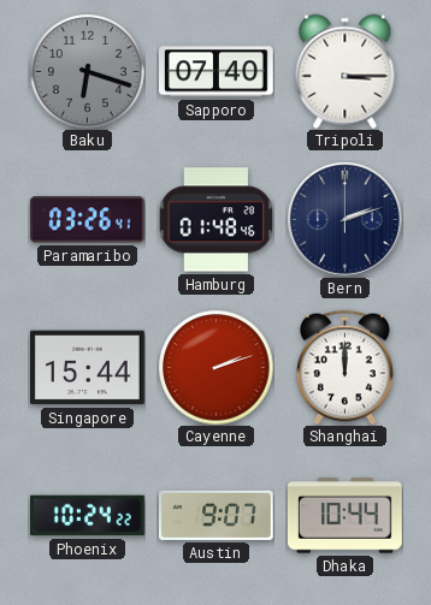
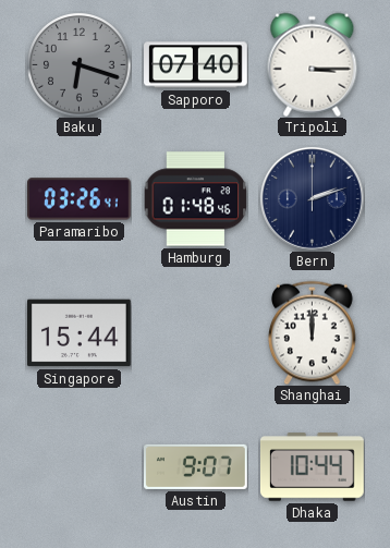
Cayenne: 2:12 -> none
Phoenix: 10:24 -> none
